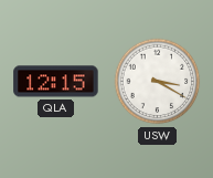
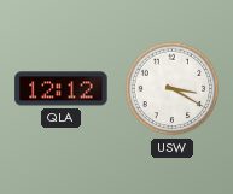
QLA: 12:15 -> 12:12
